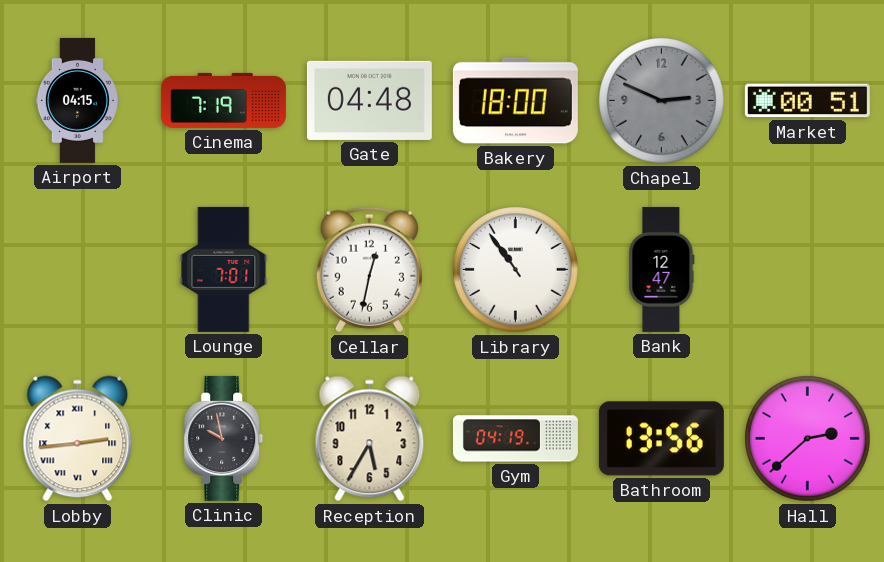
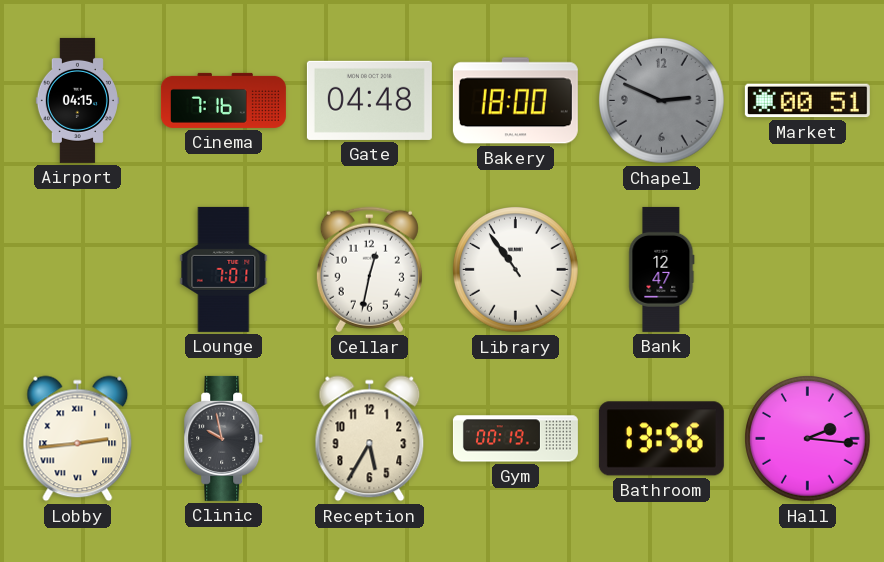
Cinema: 7:19 -> 7:16
Gym: 04:19 -> 00:19
Hall: 2:38 -> 2:16
